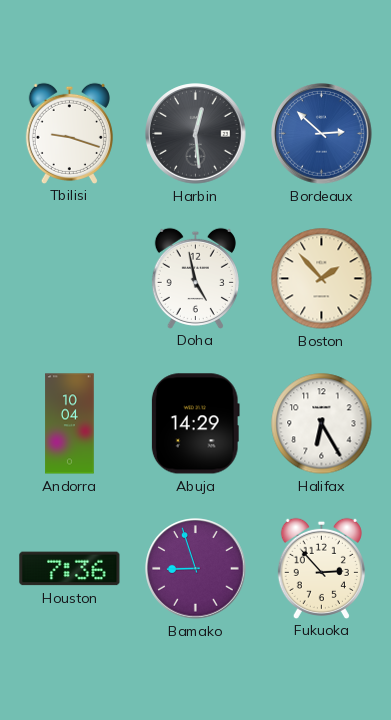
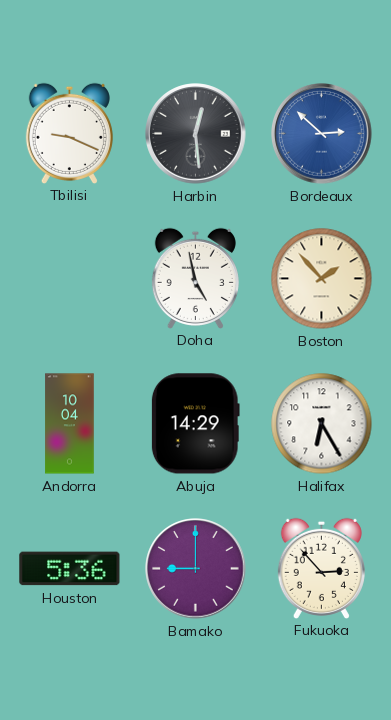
Tbilisi: 9:18 -> 9:19
Houston: 7:36 -> 5:36
Bamako: 8:57 -> 9:00
